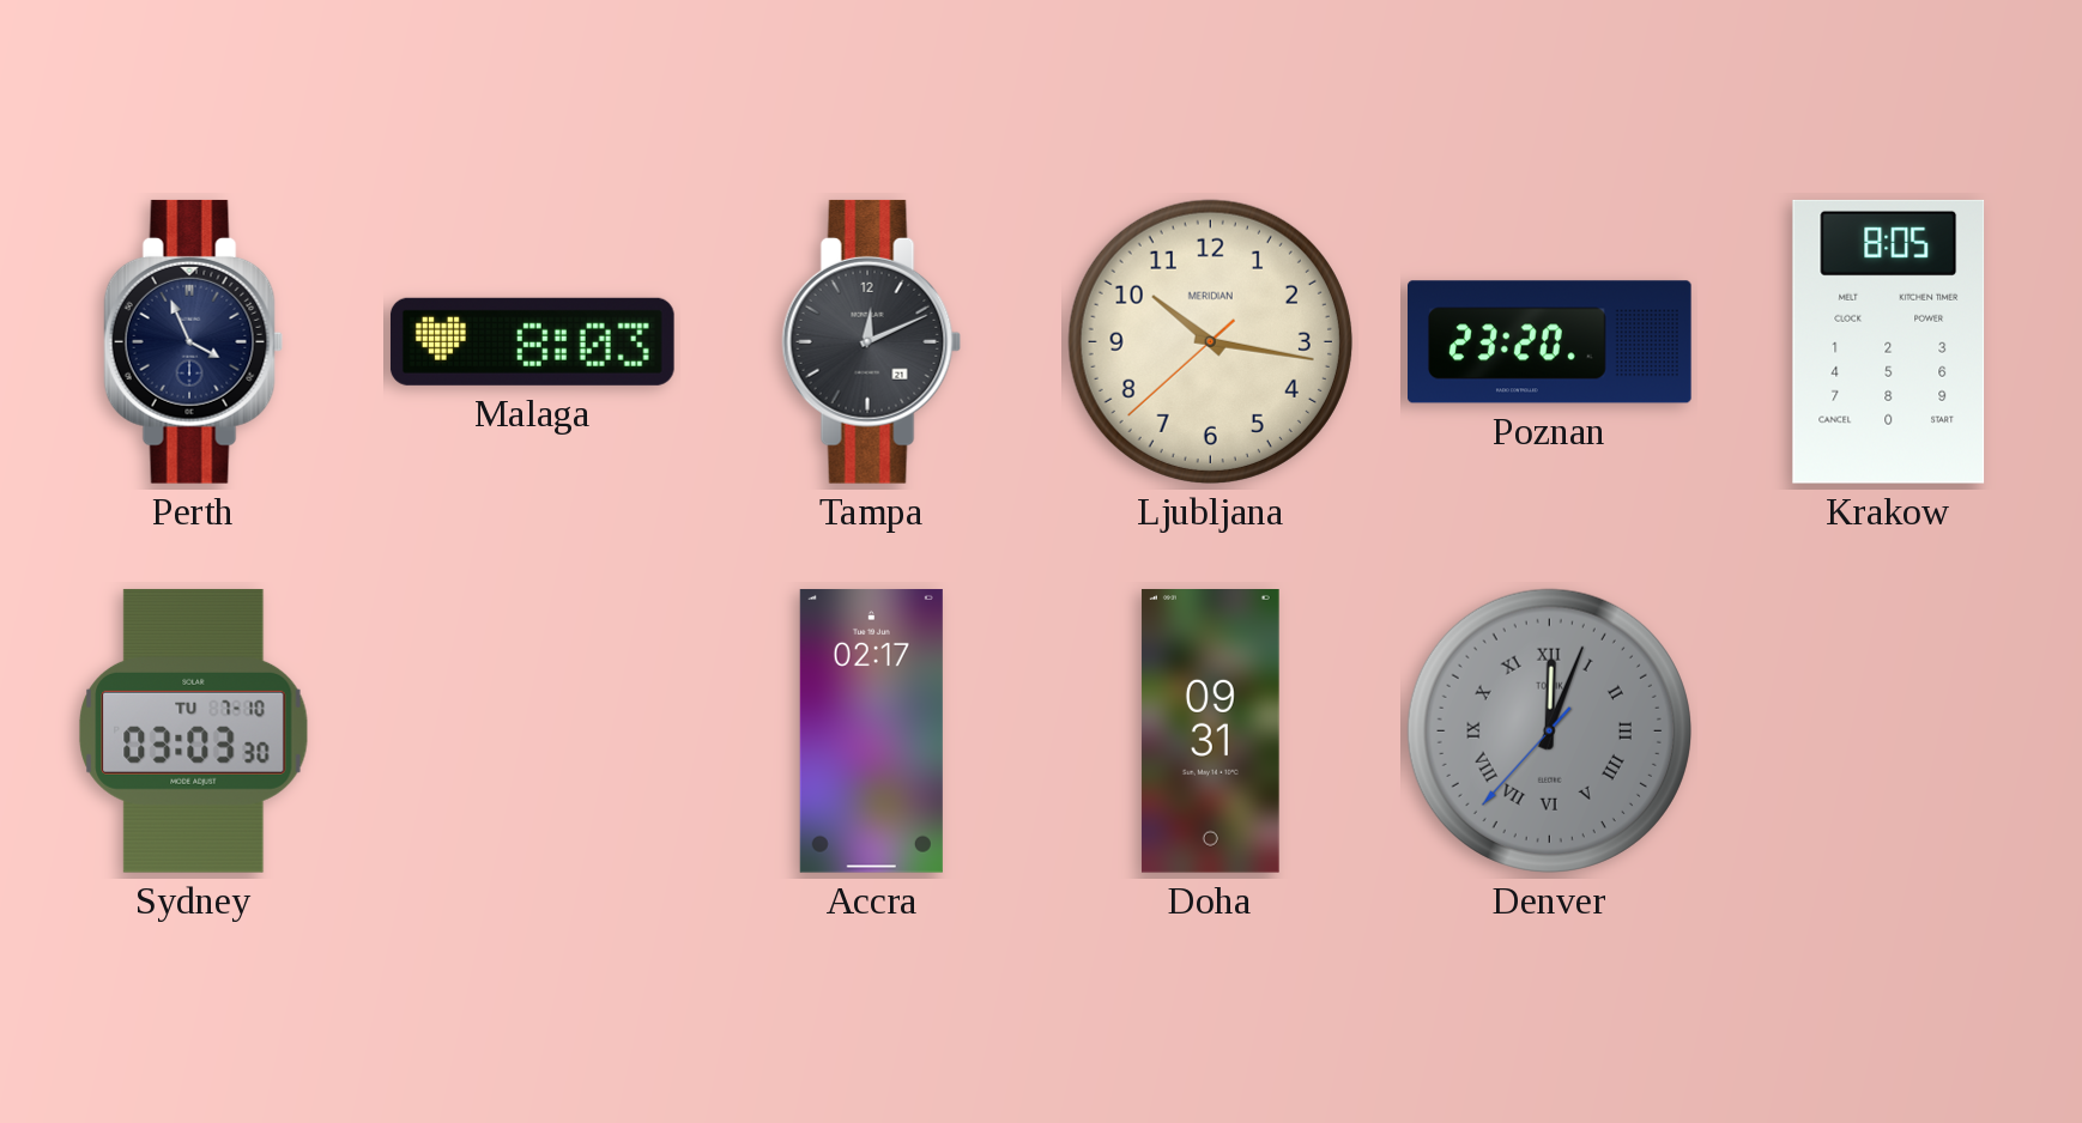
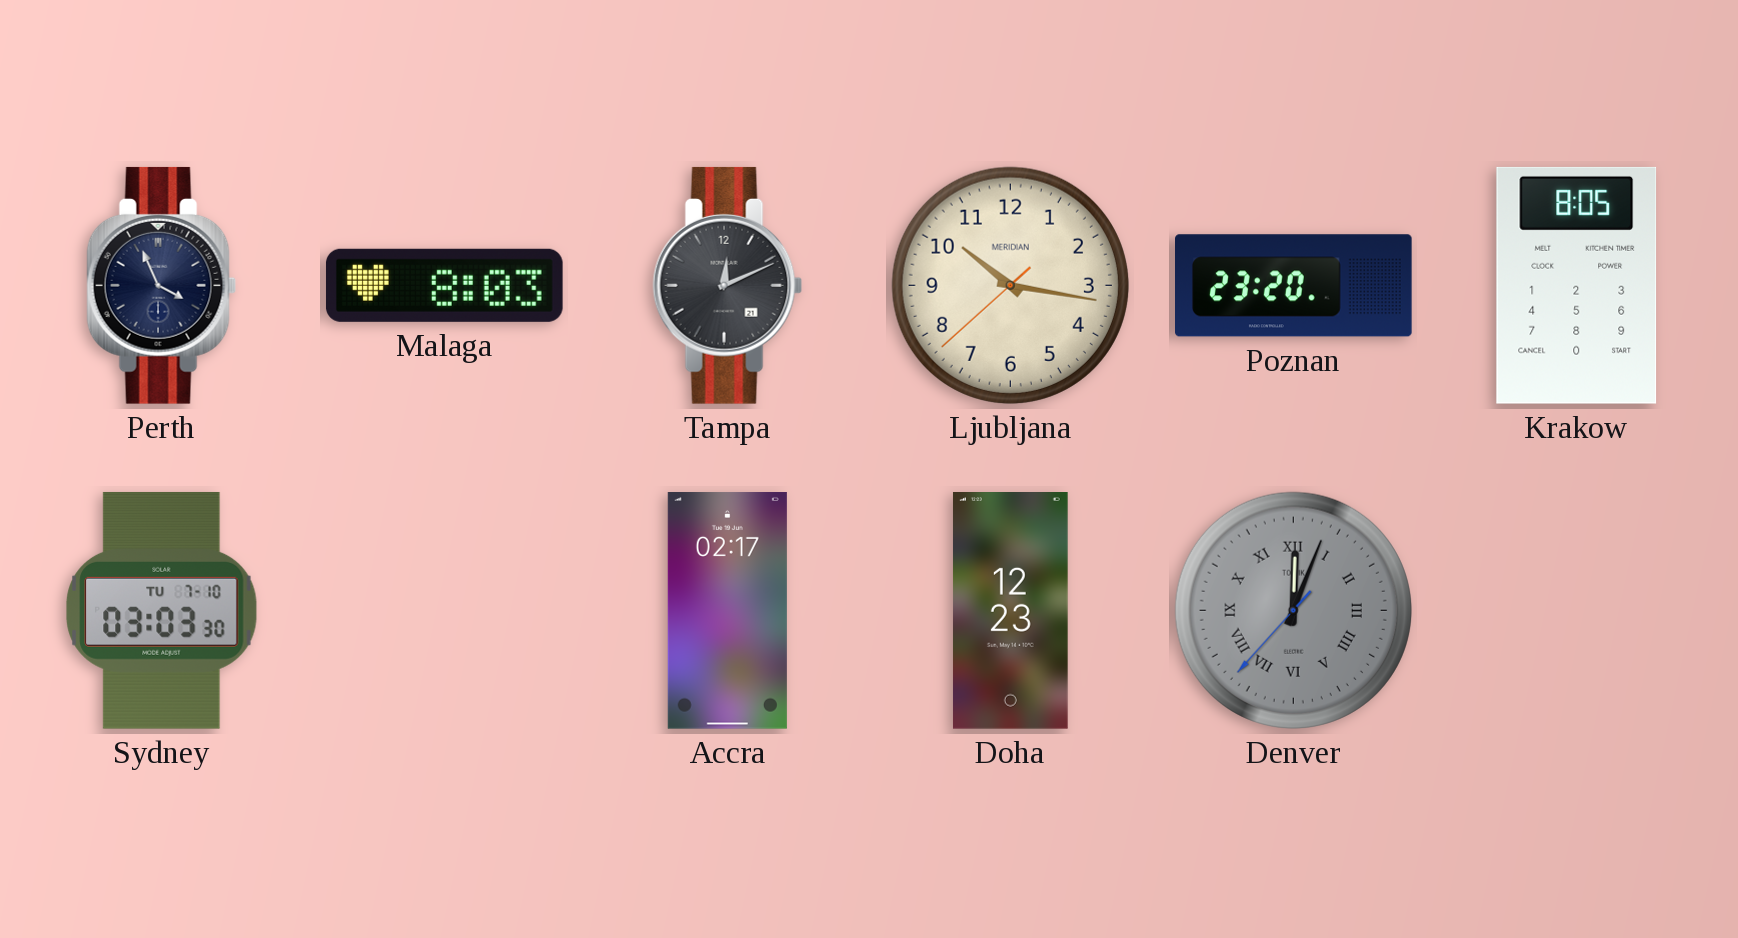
Doha: 09:31 -> 12:23
